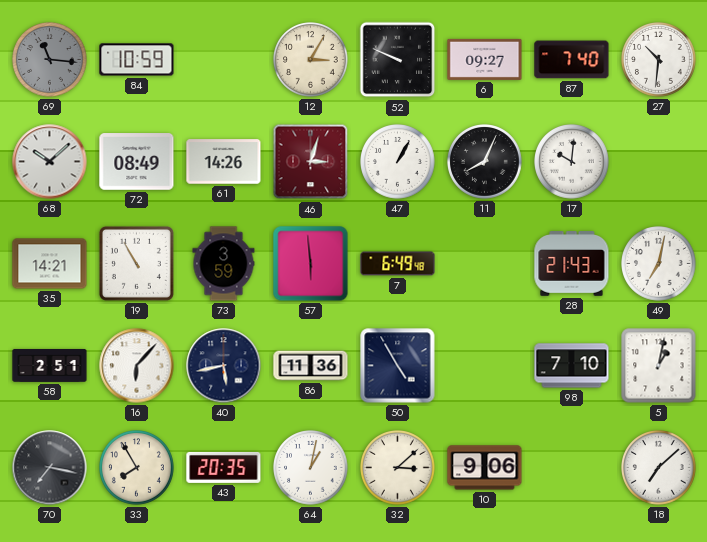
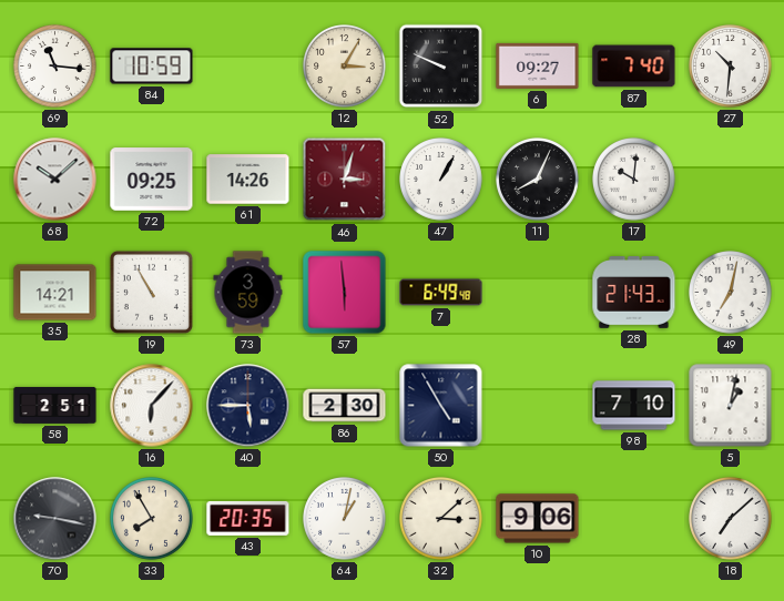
69 dial: grey -> white
72: 08:49 -> 09:25
40: 5:43 -> 5:45
86: 11:36 -> 2:30
70: 7:17 -> 9:17
